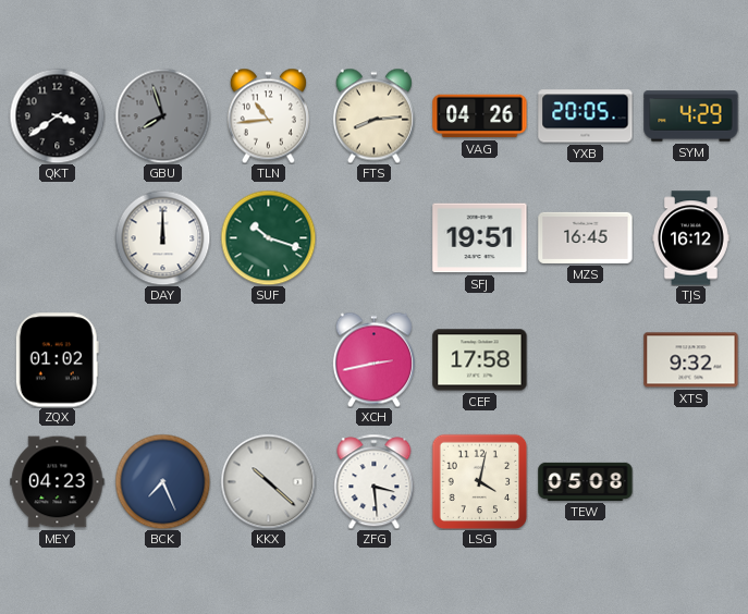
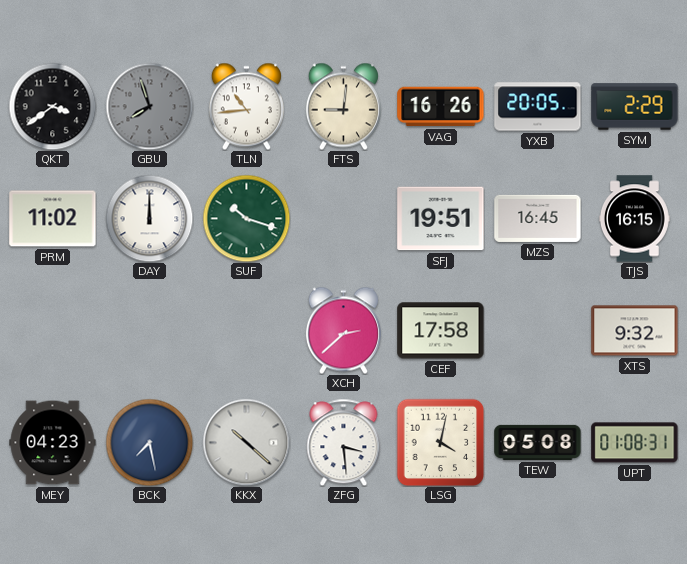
FTS: 8:14 -> 9:01
VAG: 04:26 -> 16:26
SYM: 4:29 -> 2:29
PRM: none -> 11:02
TJS: 16:12 -> 16:15
ZQX: 01:02 -> none
XCH: 2:43 -> 2:38
BCK: 7:26 -> 7:28
UPT: none -> 01:08
